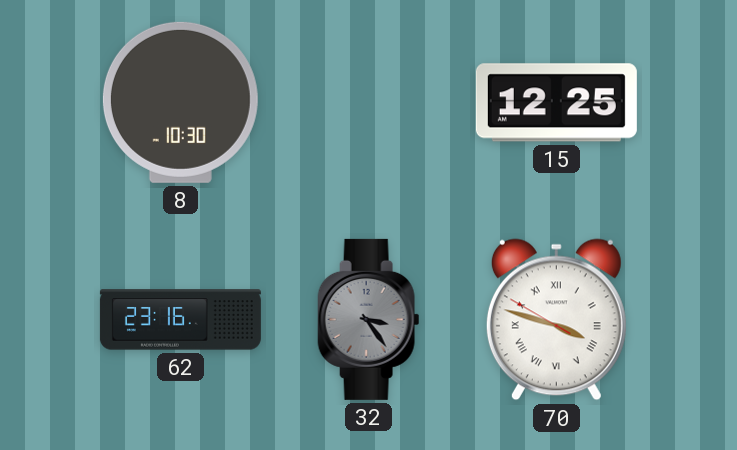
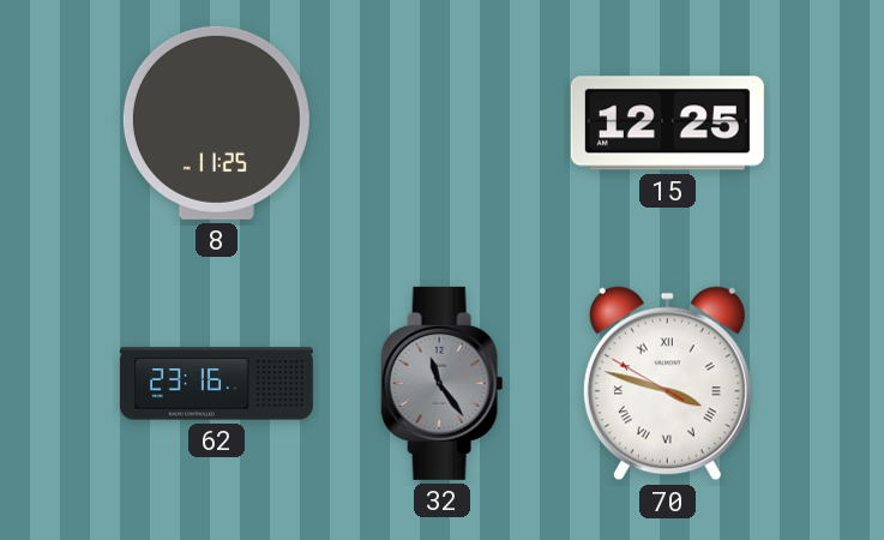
8: 10:30 -> 11:25
32: 3:24 -> 11:24
